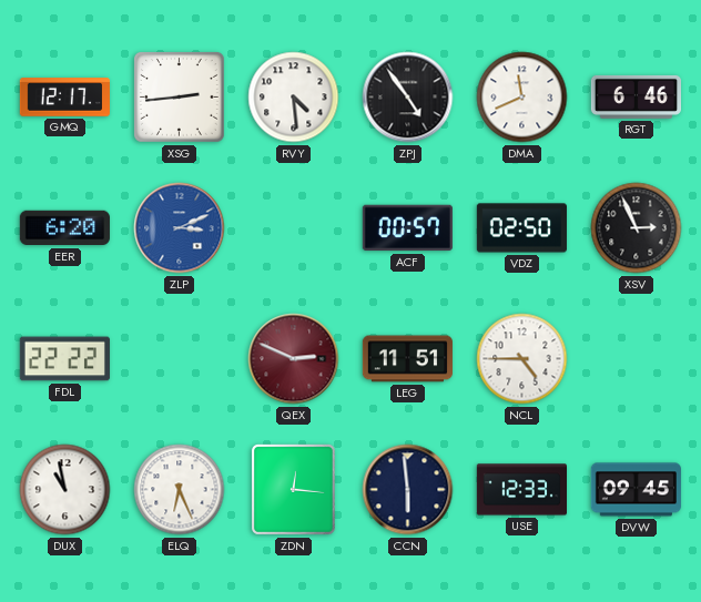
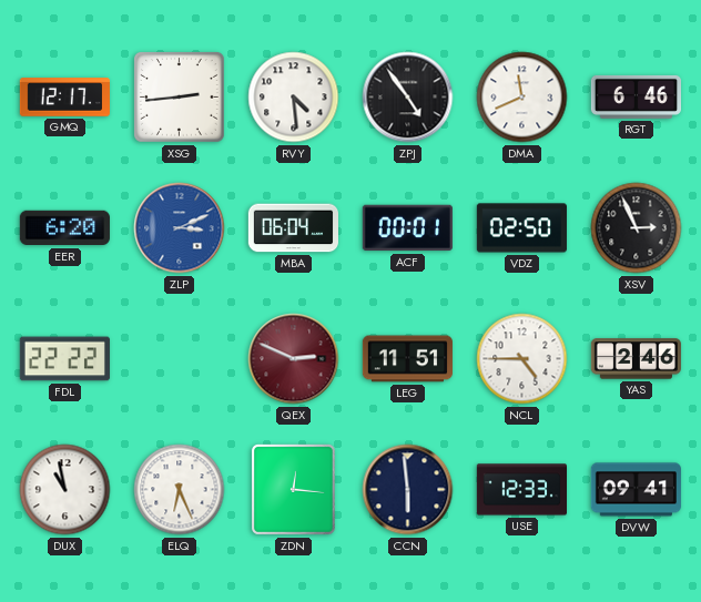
MBA: none -> 06:04
ACF: 00:57 -> 00:01
YAS: none -> 2:46
DVW: 09:45 -> 09:41
